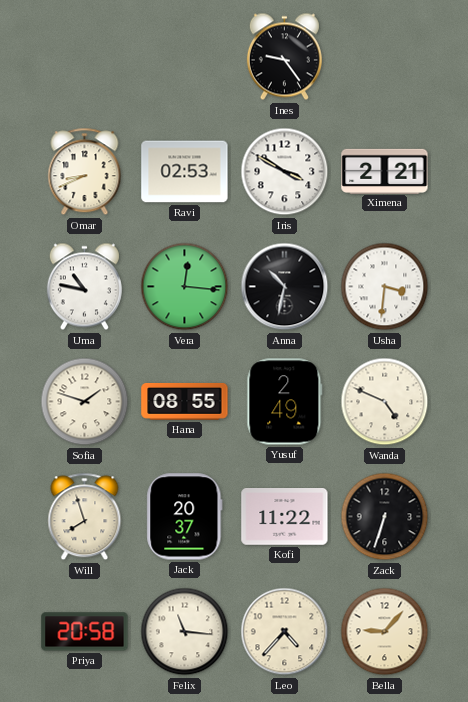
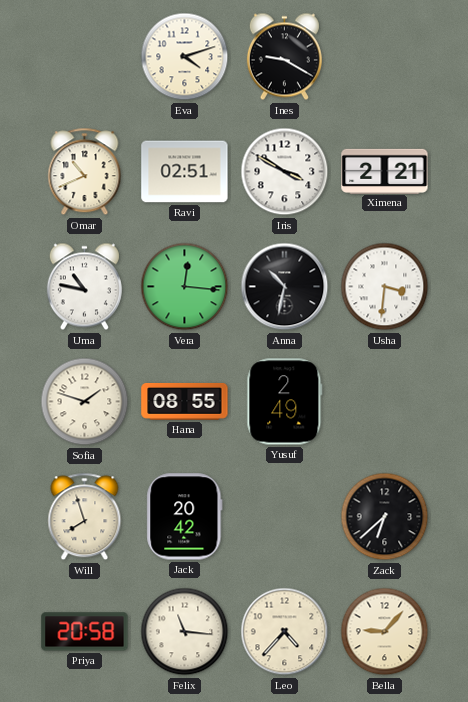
Eva: none -> 4:12
Ines: 9:24 -> 9:20
Omar: 8:41 -> 10:41
Ravi: 02:53 -> 02:51
Wanda: 4:49 -> none
Jack: 20:37 -> 20:42
Kofi: 11:22 -> none
Zack: 6:33 -> 6:38
